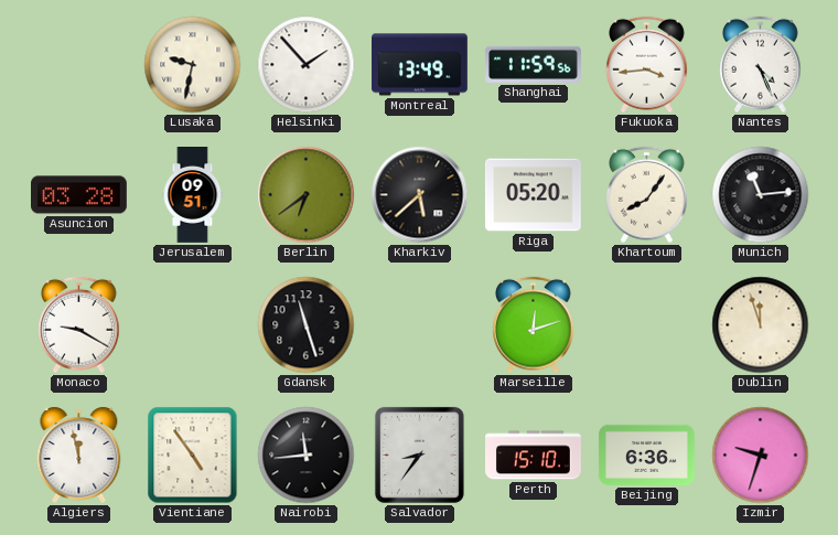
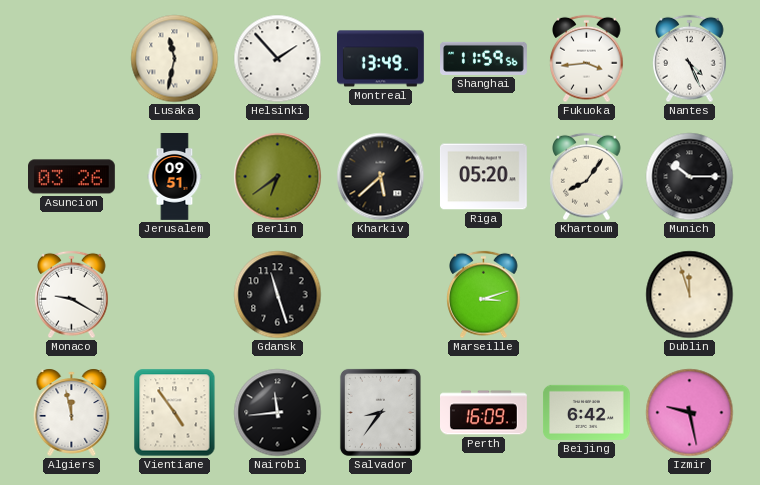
Lusaka: 9:32 -> 11:32
Asuncion: 03:28 -> 03:26
Munich: 11:14 -> 10:15
Marseille: 12:12 -> 3:12
Perth: 15:10 -> 16:09
Beijing: 6:36 -> 6:42
Izmir: 9:33 -> 9:28
